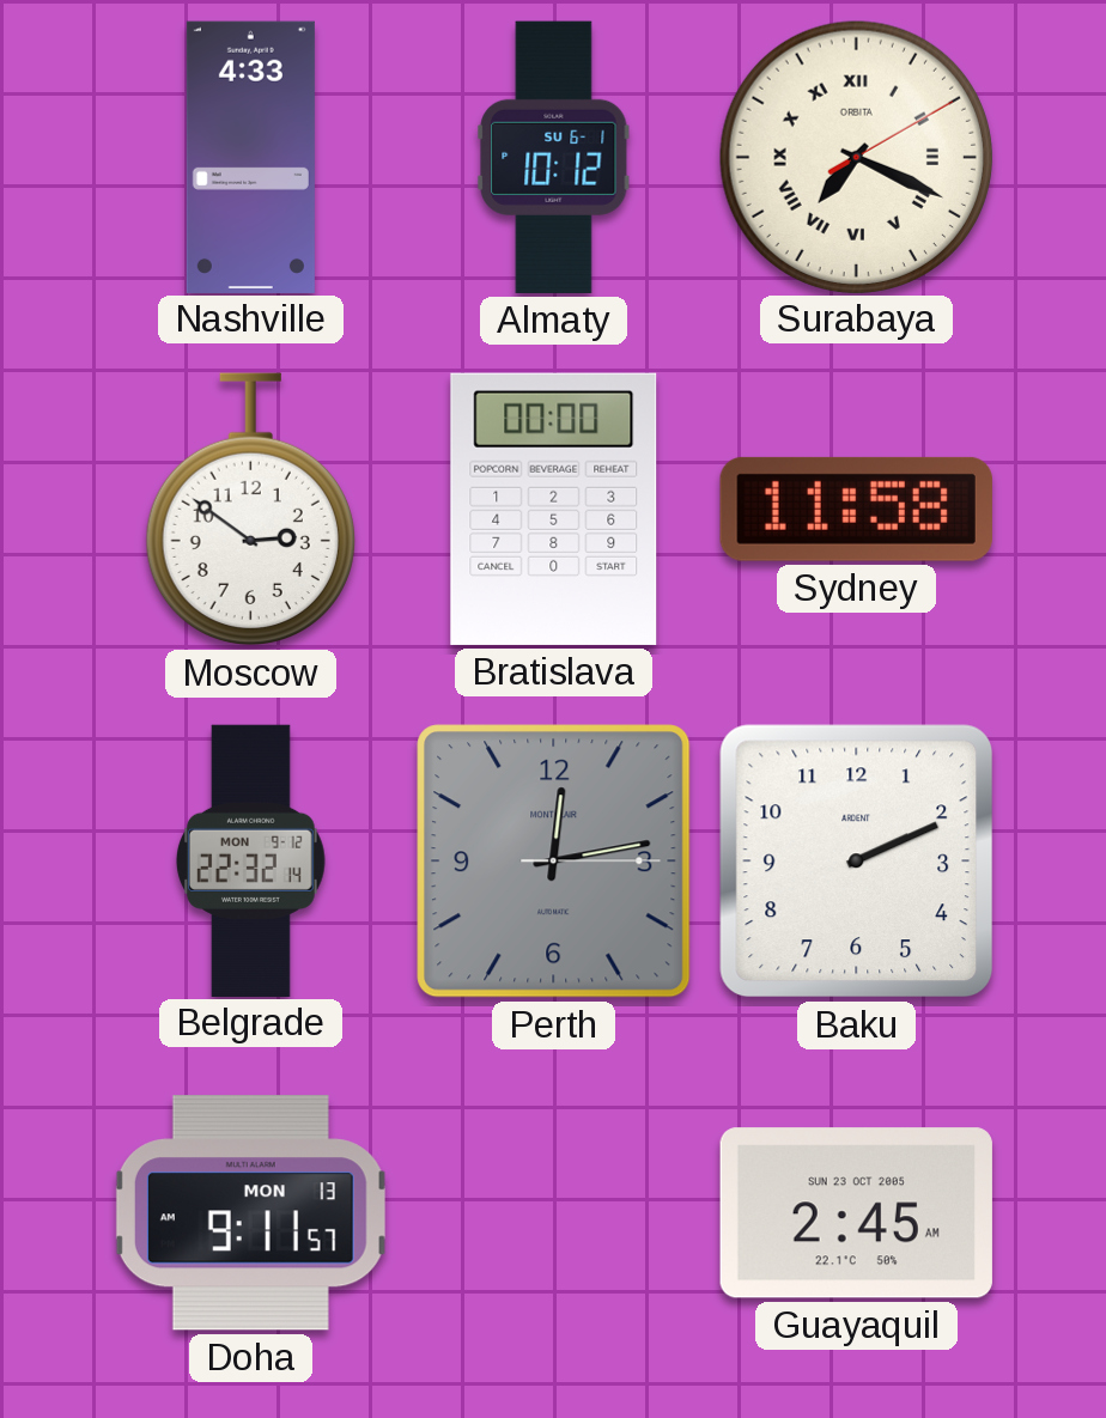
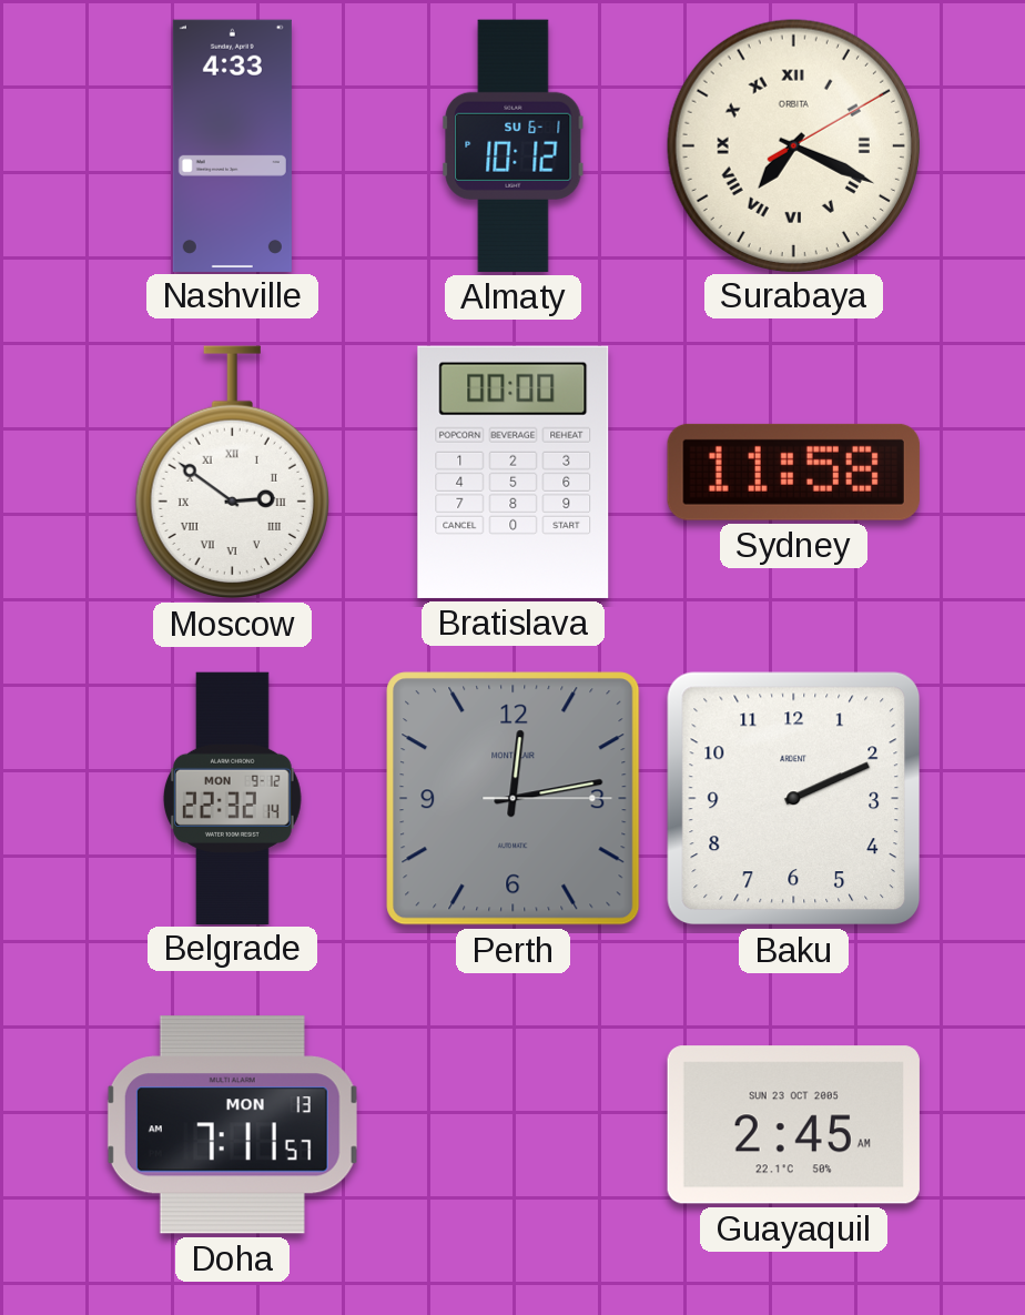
Moscow numerals: Arabic -> Roman
Doha: 9:11 -> 7:11
